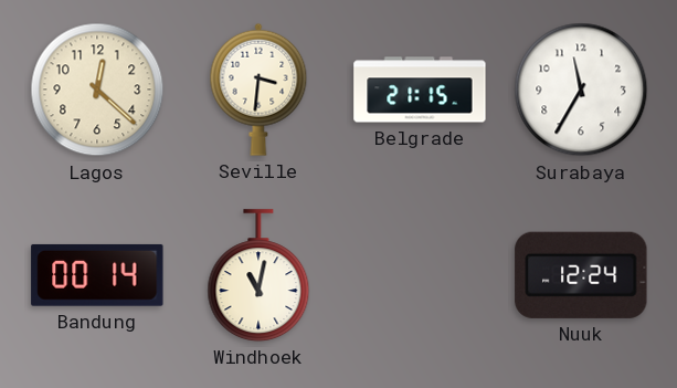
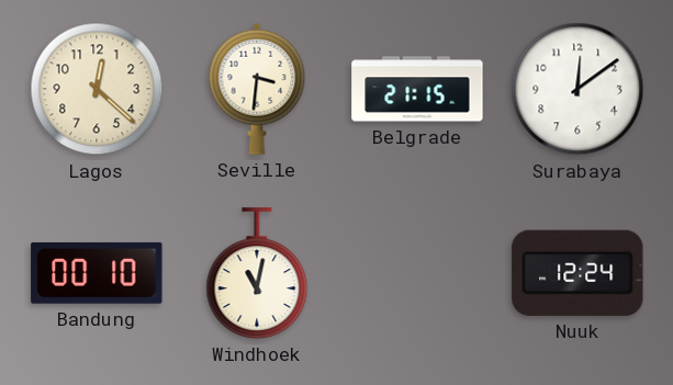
Surabaya: 11:35 -> 12:09
Bandung: 00:14 -> 00:10
